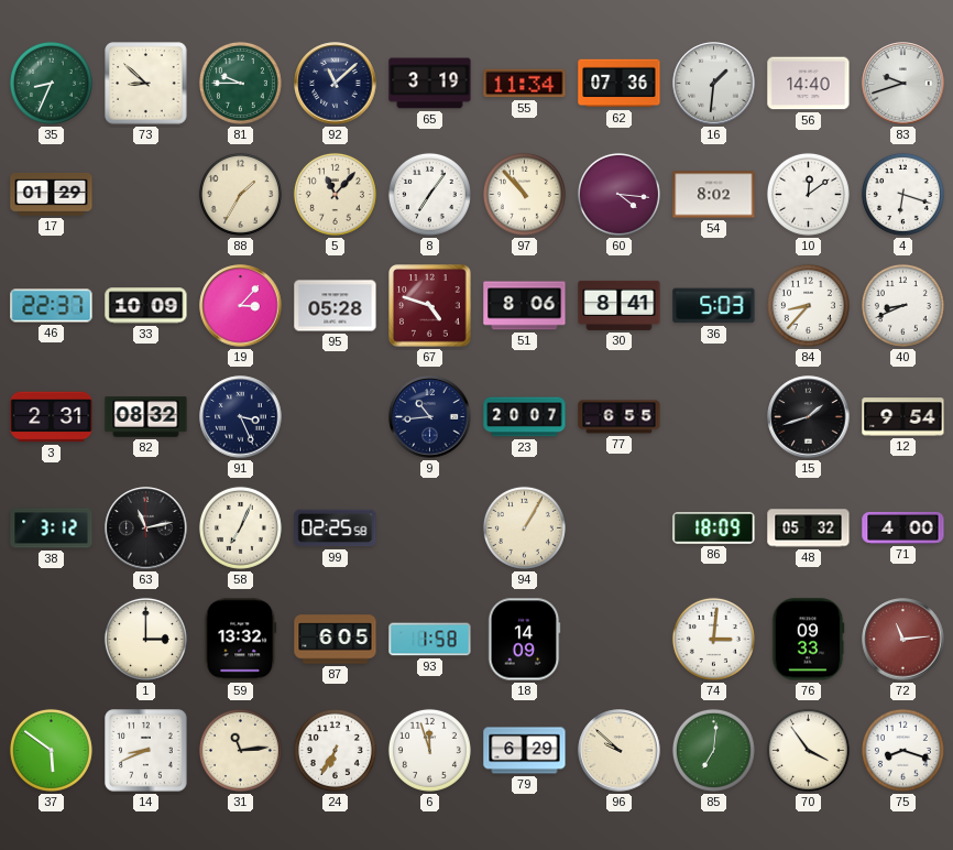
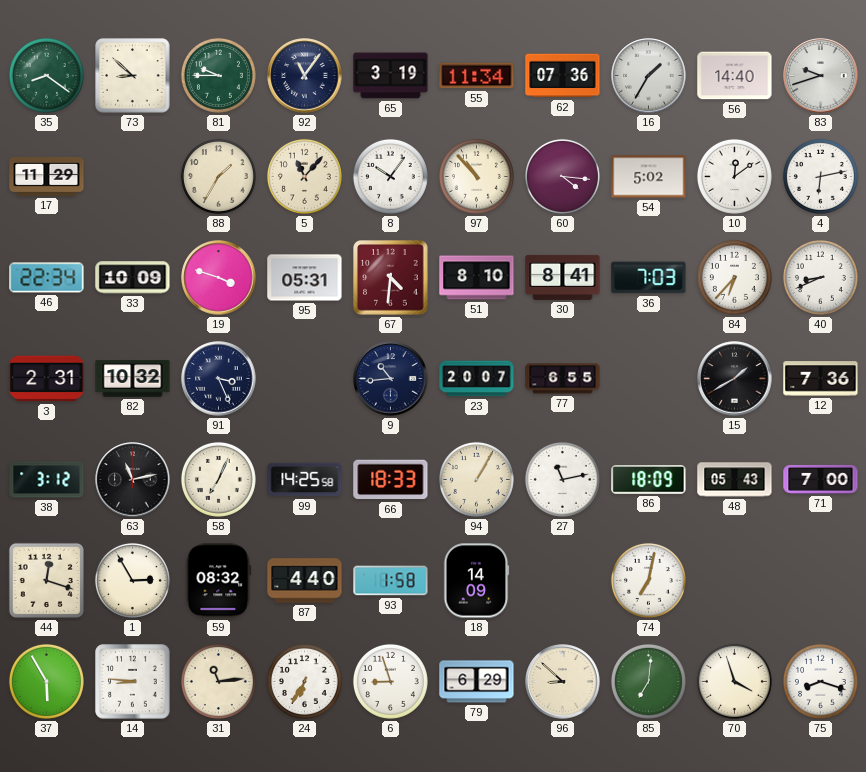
35: 8:34 -> 8:21
92: 11:08 -> 11:06
16: 1:31 -> 1:35
17: 01:29 -> 11:29
8: 7:06 -> 10:06
54: 8:02 -> 5:02
4: 6:18 -> 6:13
46: 22:37 -> 22:34
19: 3:07 -> 3:48
95: 05:28 -> 05:31
67: 4:48 -> 4:31
51: 8:06 -> 8:10
36: 5:03 -> 7:03
84: 8:37 -> 6:37
82: 08:32 -> 10:32
15: 1:42 -> 1:40
12: 9:54 -> 7:36
99: 02:25 -> 14:25
66: none -> 18:33
27: none -> 11:13
48: 05:32 -> 05:43
71: 4:00 -> 7:00
44: none -> 12:18
1: 3:00 -> 2:55
59: 13:32 -> 08:32
87: 6:05 -> 4:40
74: 3:01 -> 7:02
76: 09:33 -> none
72: 11:14 -> none
37: 5:51 -> 5:55
14: 8:41 -> 8:46
6: 11:57 -> 8:57
96: 9:52 -> 8:52
70: 3:54 -> 3:57
